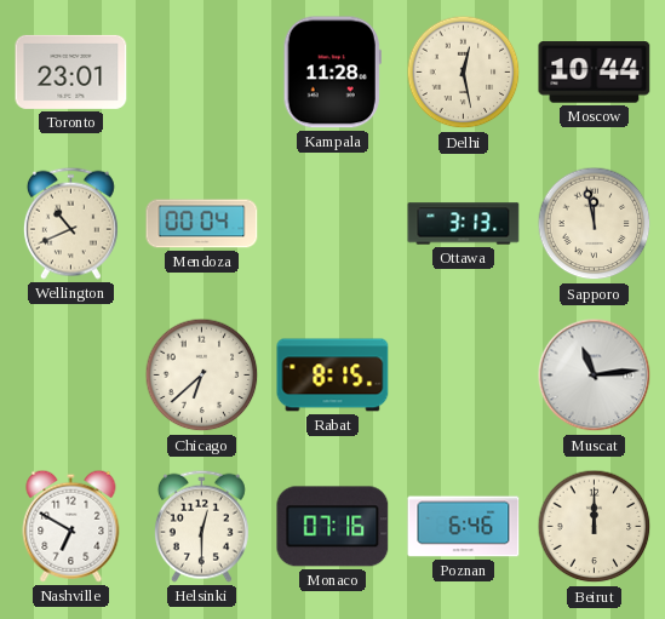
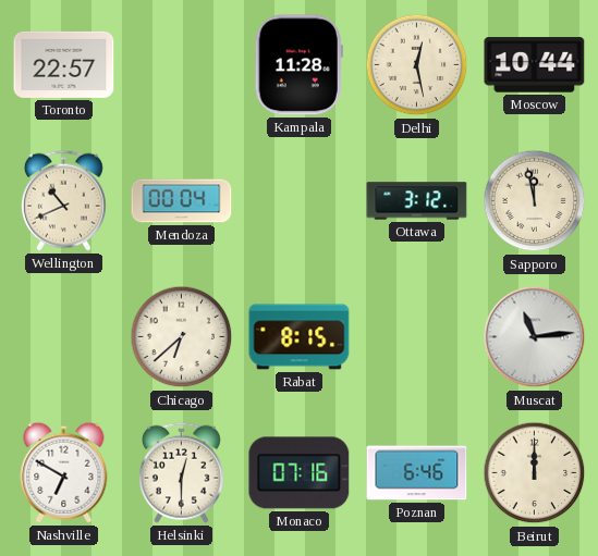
Toronto: 23:01 -> 22:57
Ottawa: 3:13 -> 3:12
